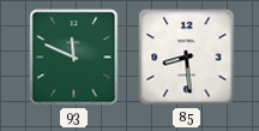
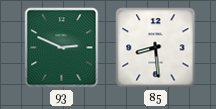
93: 11:49 -> 2:49
